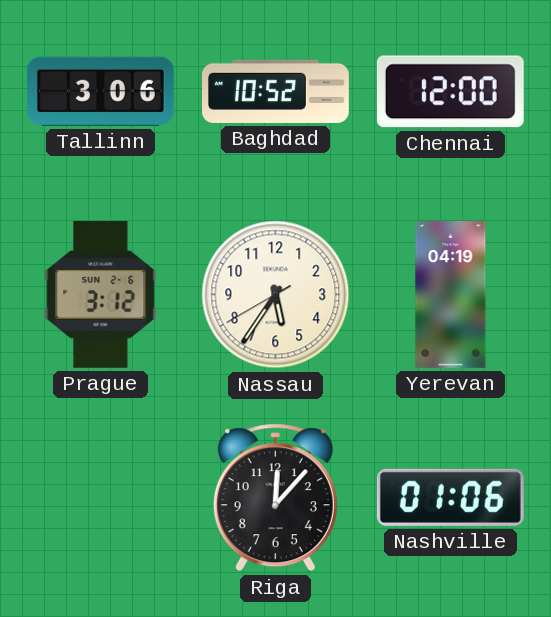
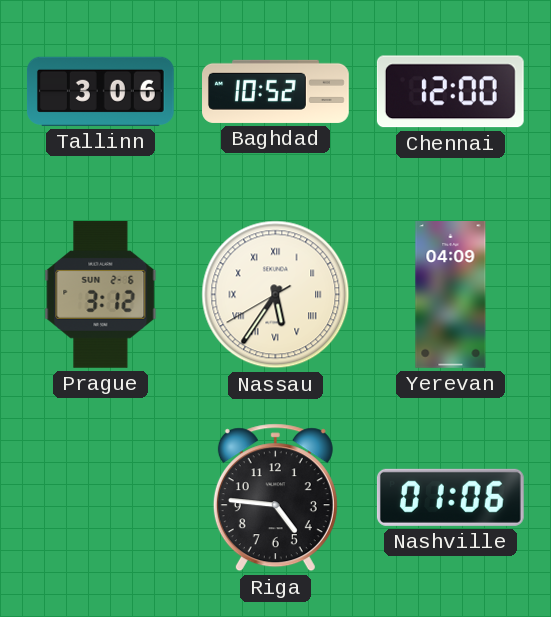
Nassau numerals: Arabic -> Roman
Yerevan: 04:19 -> 04:09
Riga: 12:07 -> 4:46
